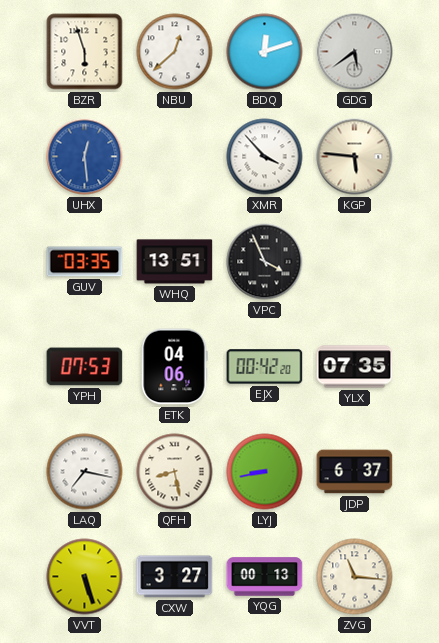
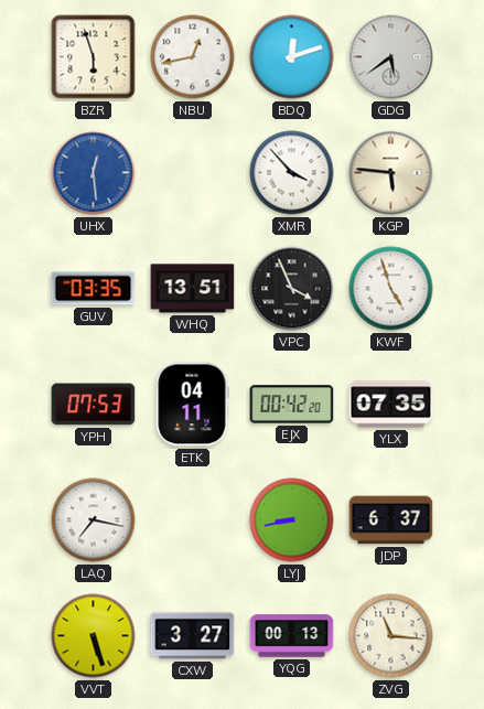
NBU: 12:38 -> 12:43
KWF: none -> 4:57
ETK: 04:06 -> 04:11
QFH: 8:28 -> none
